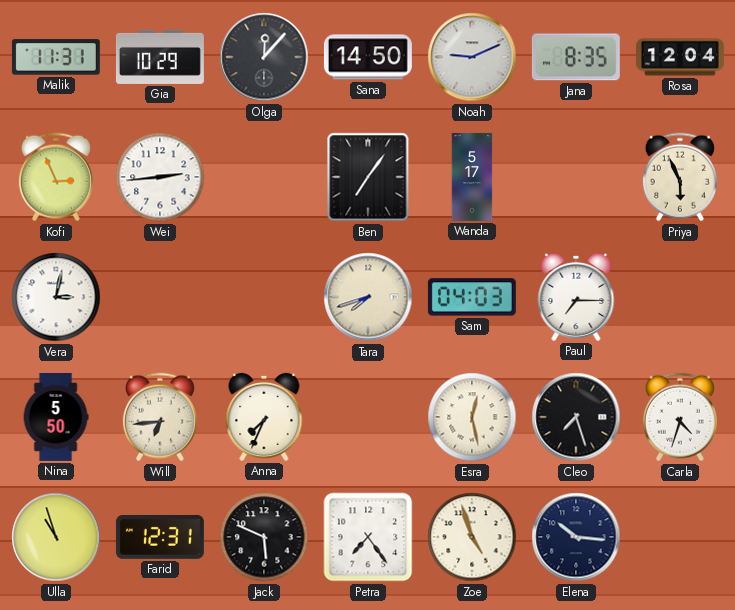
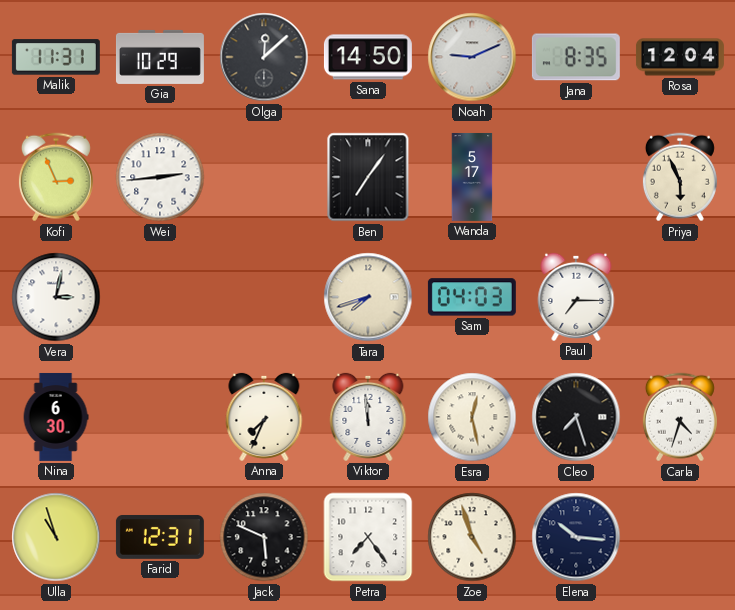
Olga: 12:07 -> 12:08
Nina: 5:50 -> 6:30
Will: 6:44 -> none
Viktor: none -> 11:59
